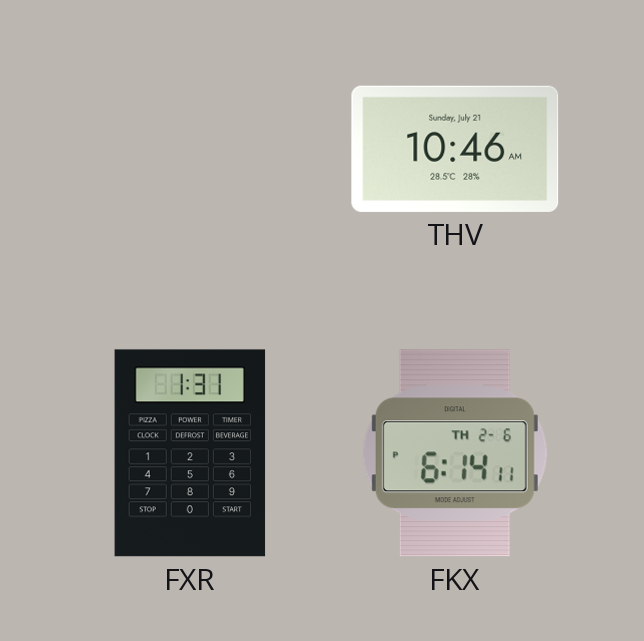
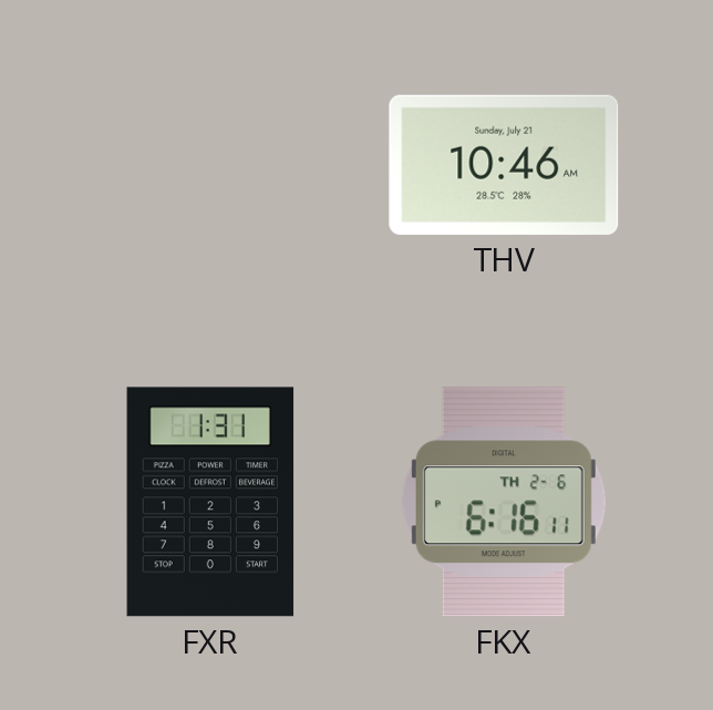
FKX: 6:14 -> 6:16
